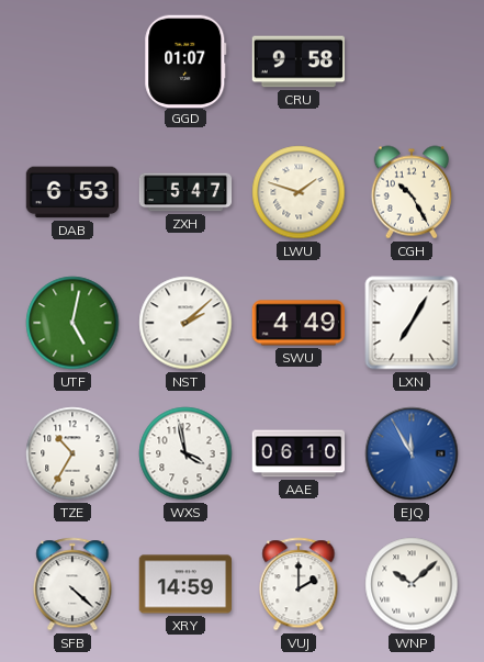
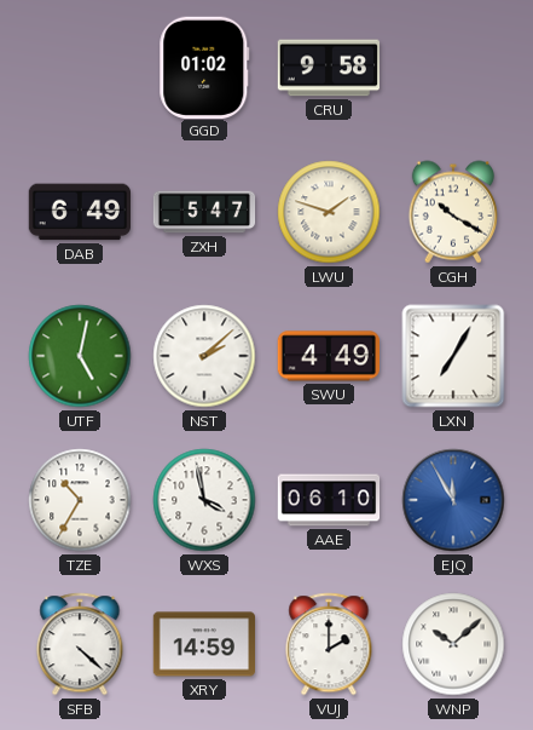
GGD: 01:07 -> 01:02
DAB: 6:53 -> 6:49
CGH: 10:25 -> 10:20
